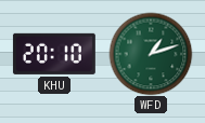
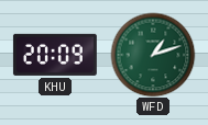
KHU: 20:10 -> 20:09
